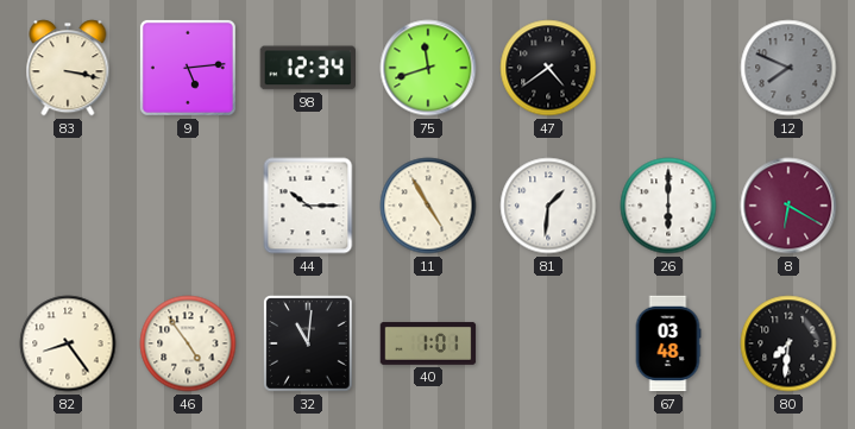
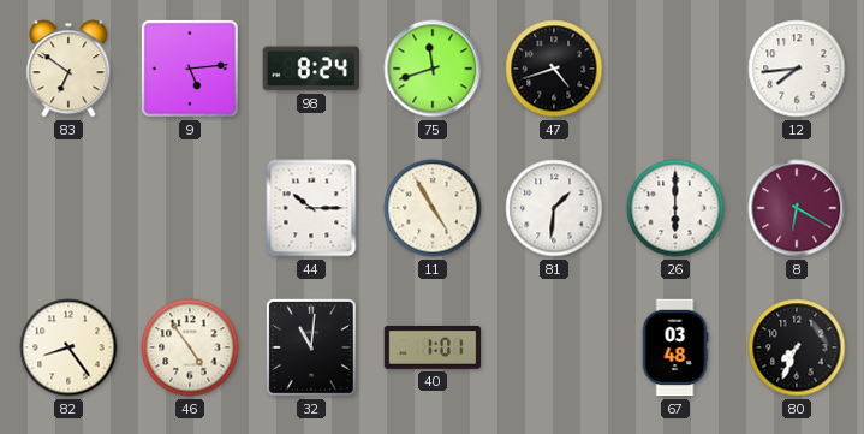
83: 3:17 -> 6:51
98: 12:34 -> 8:24
47: 4:39 -> 4:42
12: 7:49 -> 7:44
12 dial: grey -> white
80: 7:31 -> 7:34
